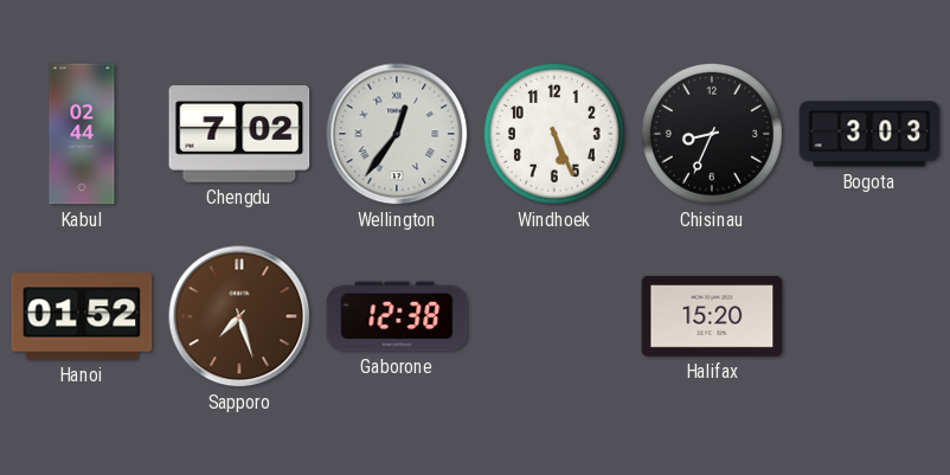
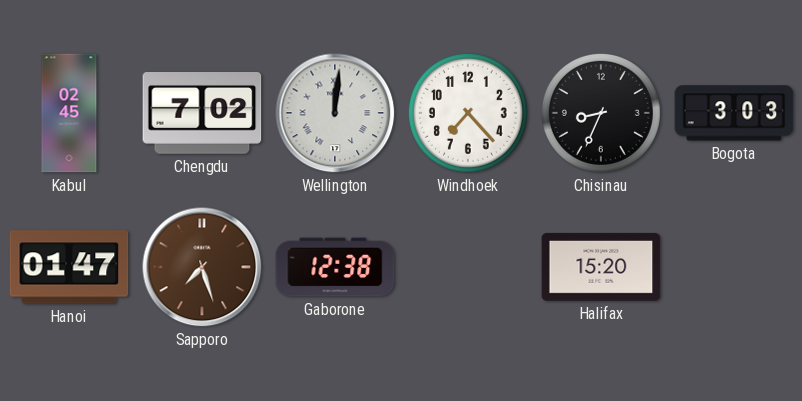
Kabul: 02:44 -> 02:45
Wellington: 12:36 -> 12:01
Windhoek: 5:26 -> 7:23
Hanoi: 01:52 -> 01:47
